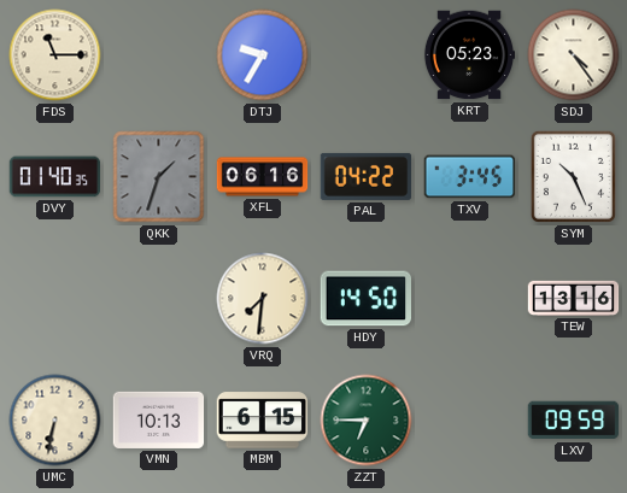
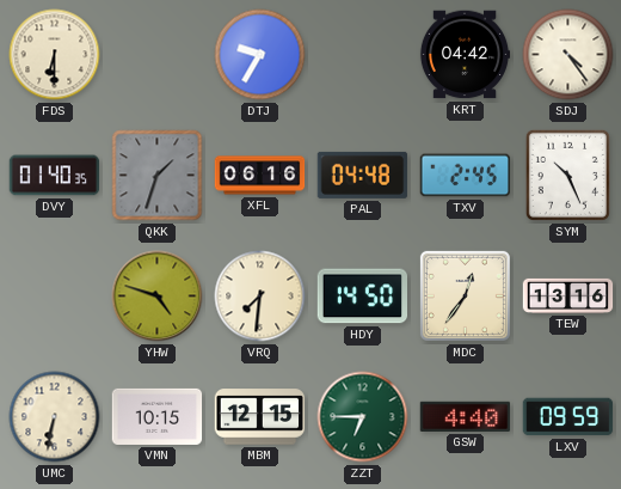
FDS: 11:15 -> 6:30
KRT: 05:23 -> 04:42
PAL: 04:22 -> 04:48
TXV: 3:45 -> 2:45
YHW: none -> 4:48
MDC: none -> 12:36
VMN: 10:13 -> 10:15
MBM: 6:15 -> 12:15
GSW: none -> 4:40
